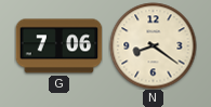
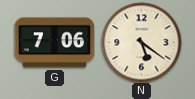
N: 8:21 -> 5:21
